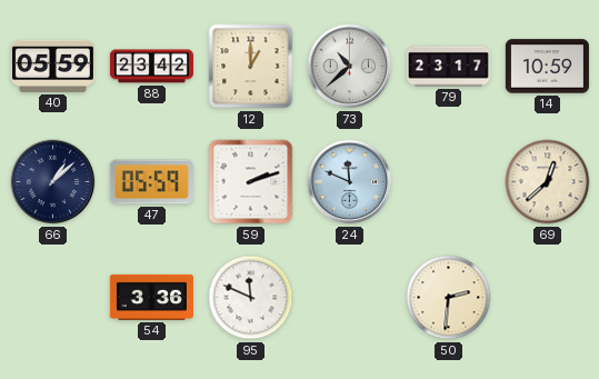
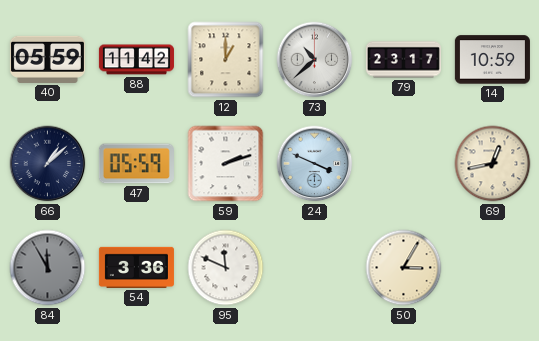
88: 23:42 -> 11:42
24: 11:49 -> 3:49
69: 12:38 -> 12:43
84: none -> 11:55
50: 2:31 -> 3:05
